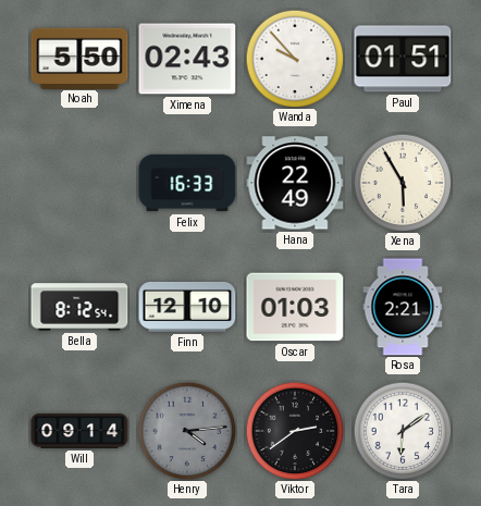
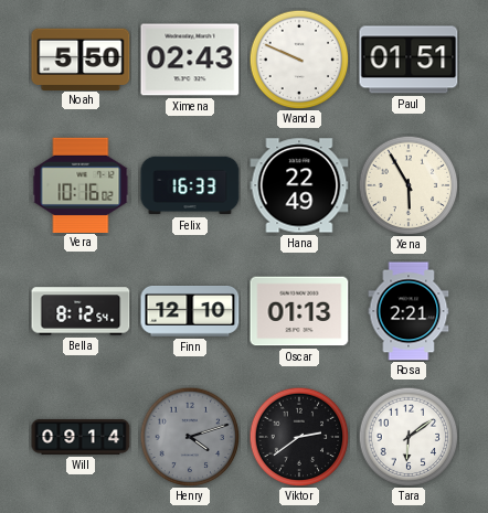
Wanda: 9:53 -> 9:49
Vera: none -> 10:16
Oscar: 01:03 -> 01:13
Henry: 4:14 -> 4:12
